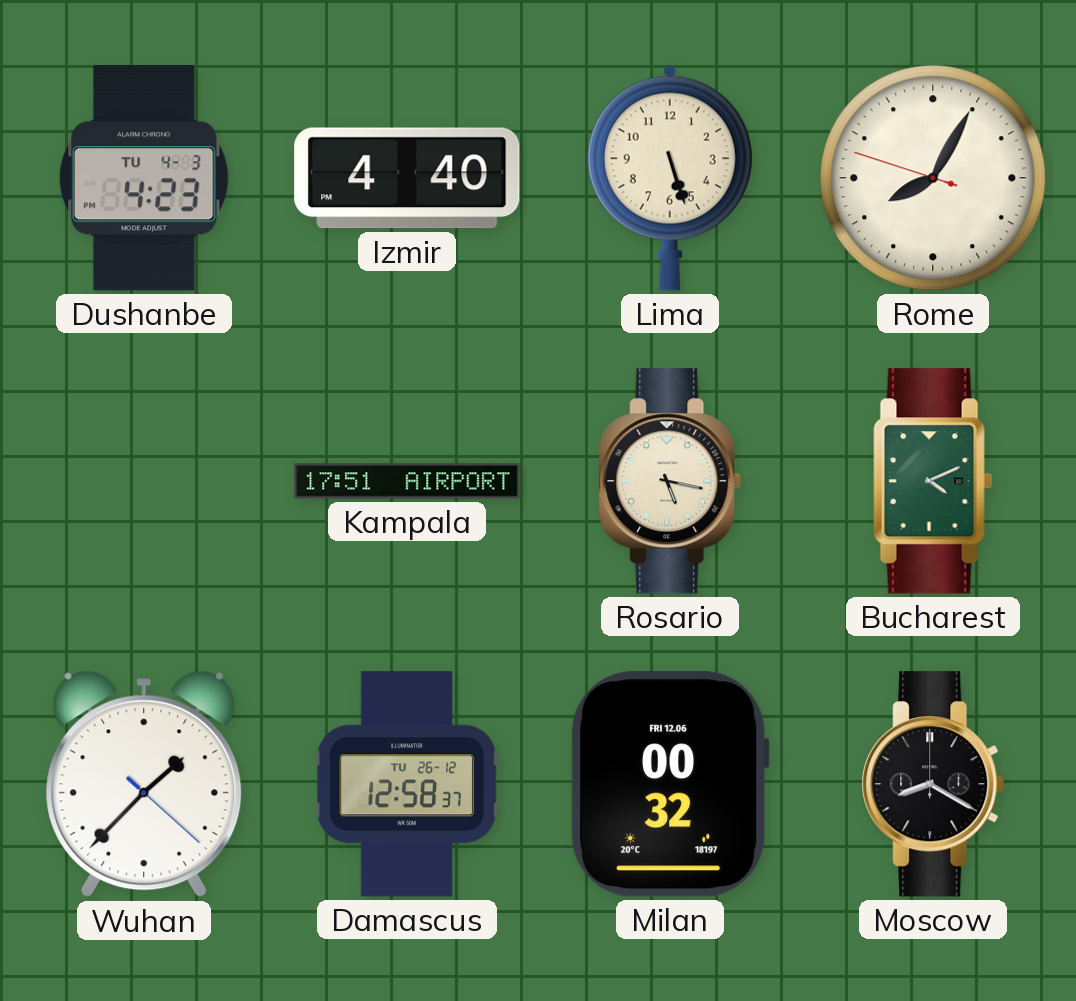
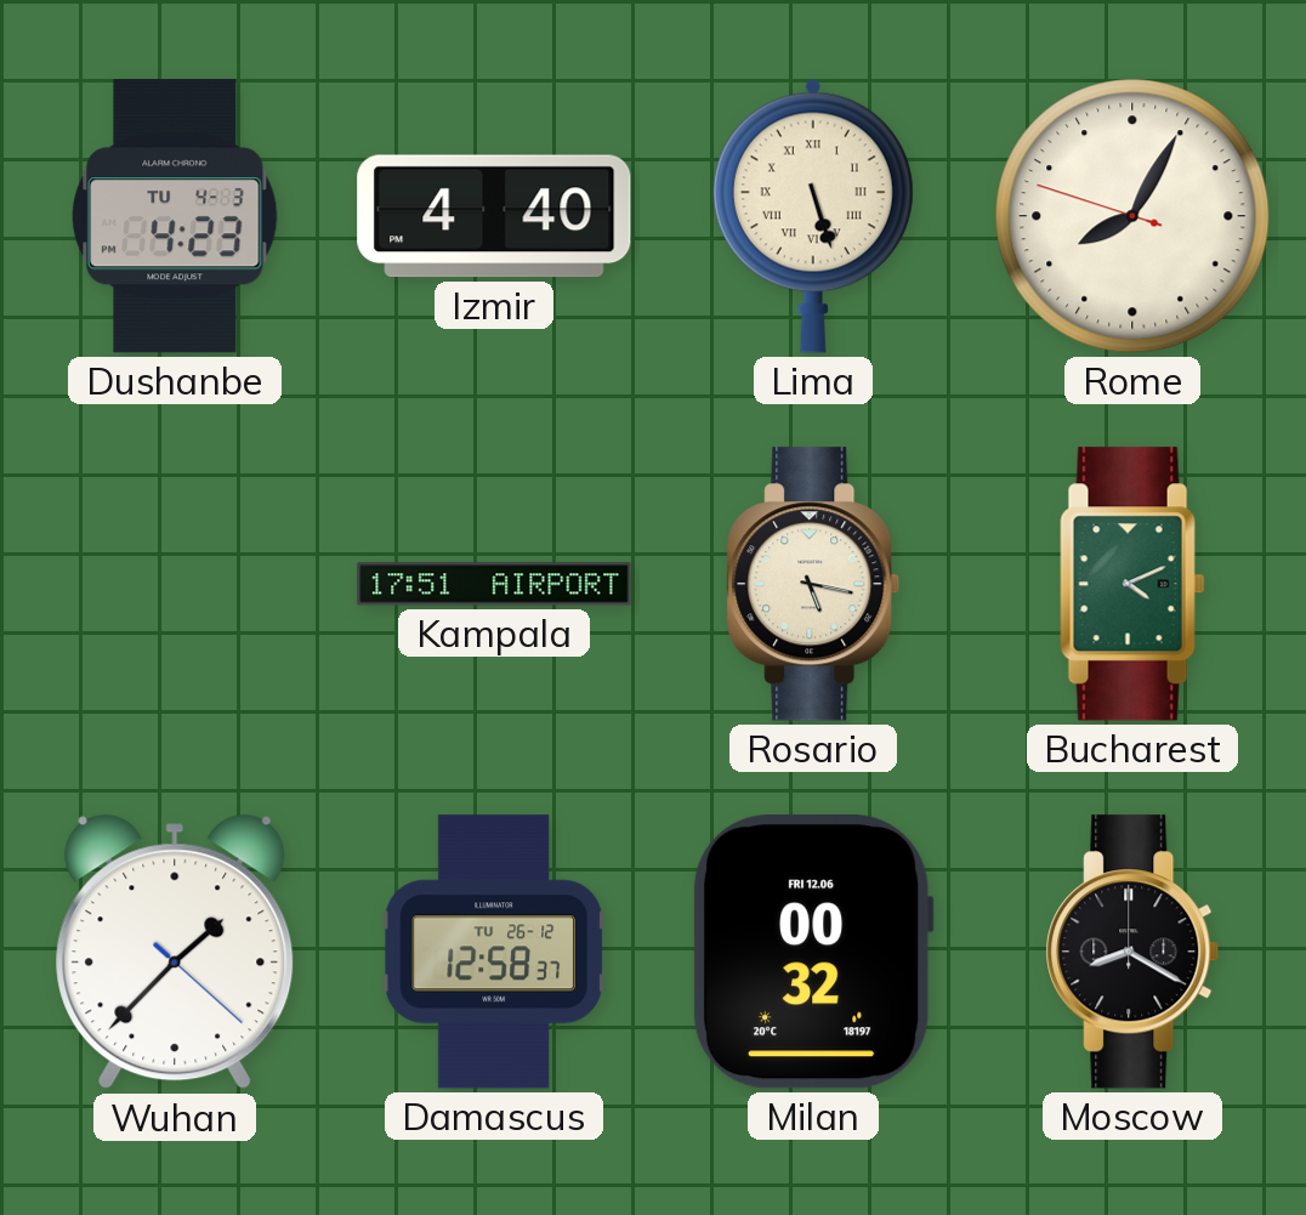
Lima numerals: Arabic -> Roman
